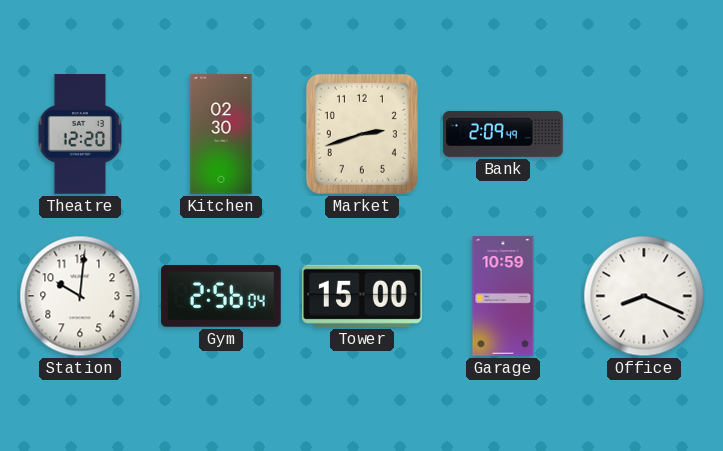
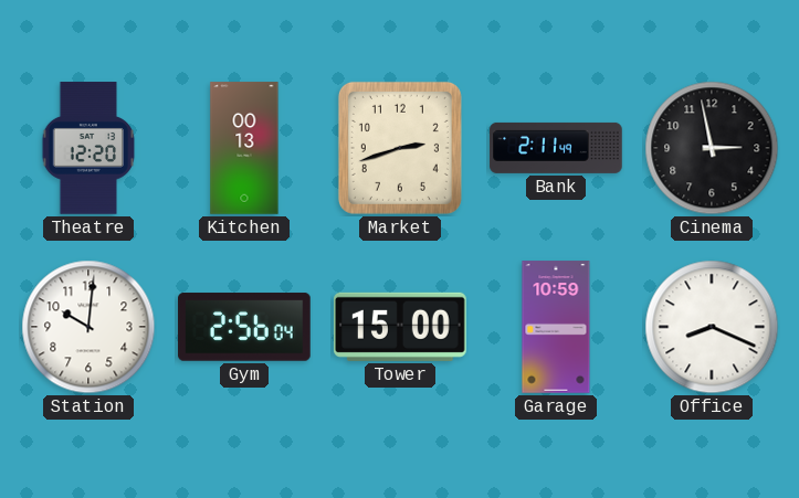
Kitchen: 02:30 -> 00:13
Bank: 2:09 -> 2:11
Cinema: none -> 2:58
